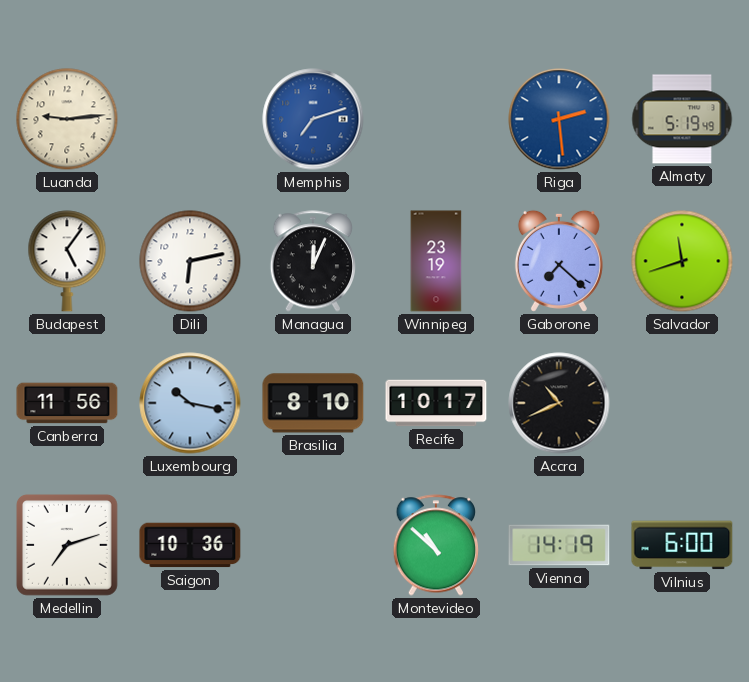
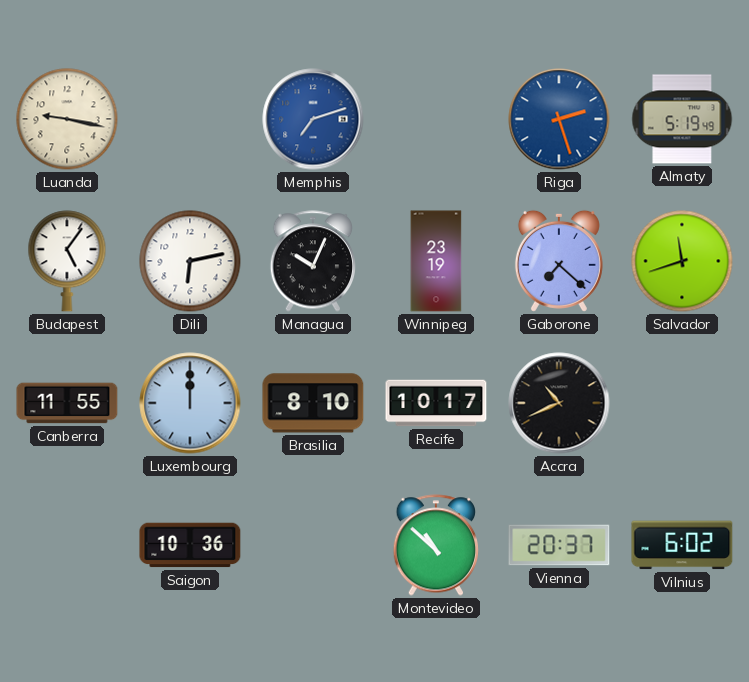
Luanda: 9:14 -> 9:17
Riga: 2:29 -> 2:27
Managua: 12:04 -> 10:04
Canberra: 11:56 -> 11:55
Luxembourg: 10:17 -> 12:00
Medellin: 7:12 -> none
Vienna: 14:19 -> 20:37
Vilnius: 6:00 -> 6:02
